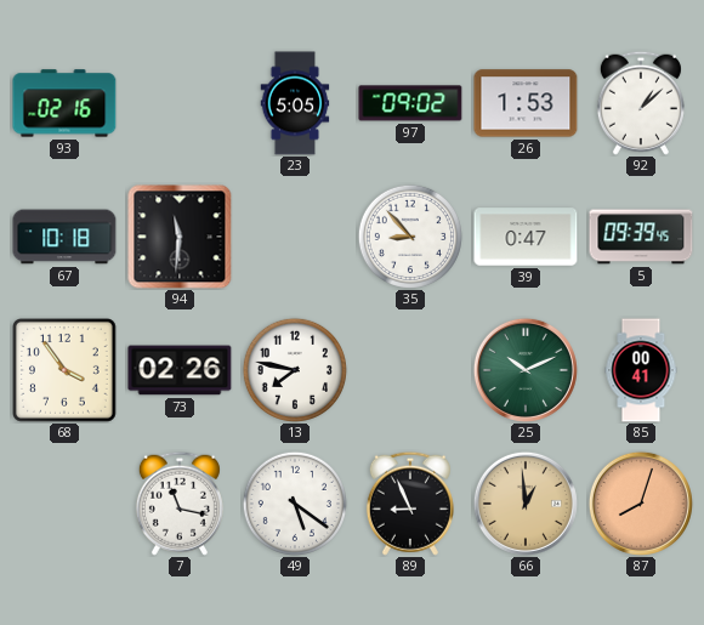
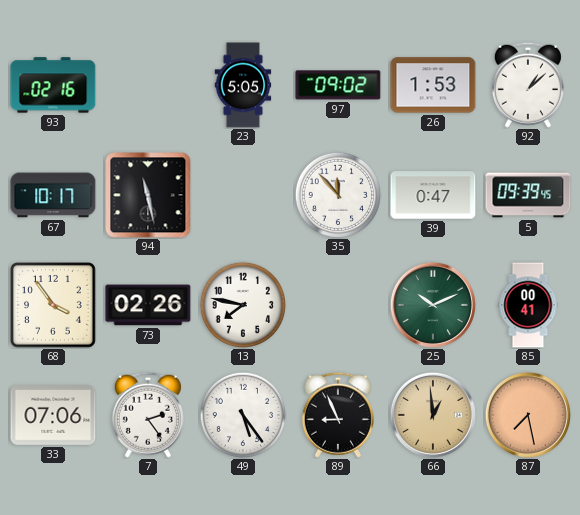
67: 10:18 -> 10:17
94: 11:31 -> 11:28
35: 8:53 -> 11:53
33: none -> 07:06
7: 11:17 -> 2:24
49: 5:21 -> 5:24
87: 8:03 -> 7:28
